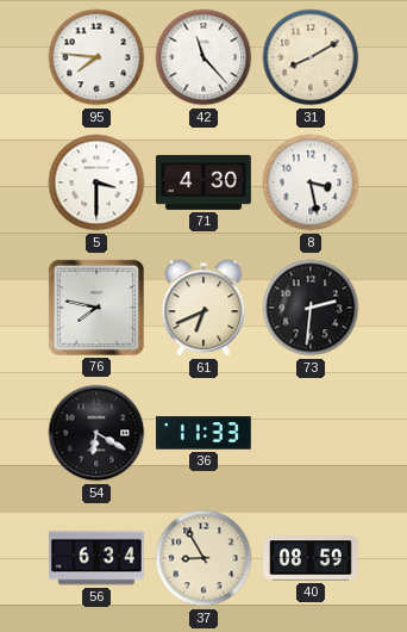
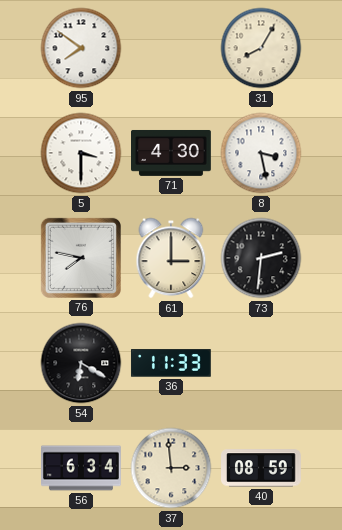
95: 7:46 -> 7:51
42: 11:23 -> none
31: 8:10 -> 8:05
61: 6:41 -> 3:00
37: 8:55 -> 2:59
